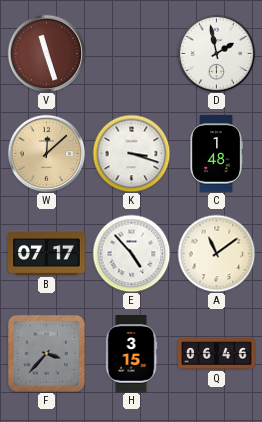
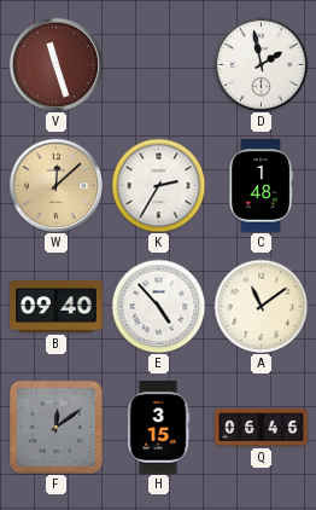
K: 3:18 -> 2:35
B: 07:17 -> 09:40
F: 3:37 -> 12:09
